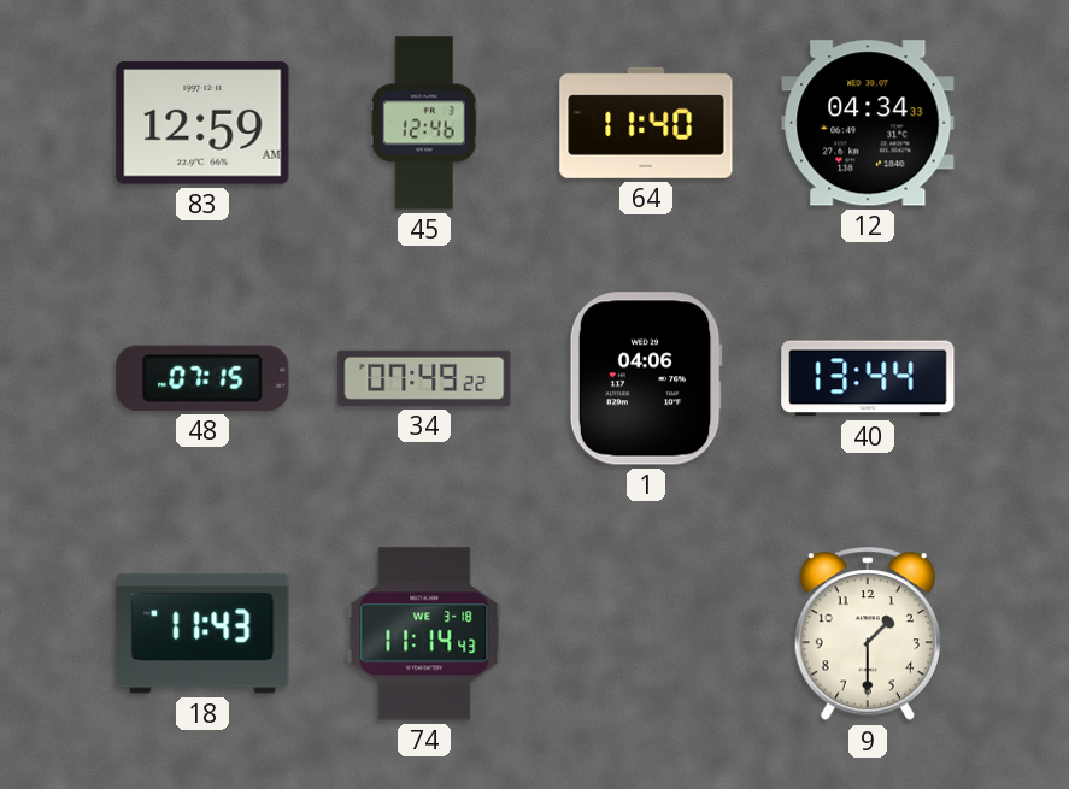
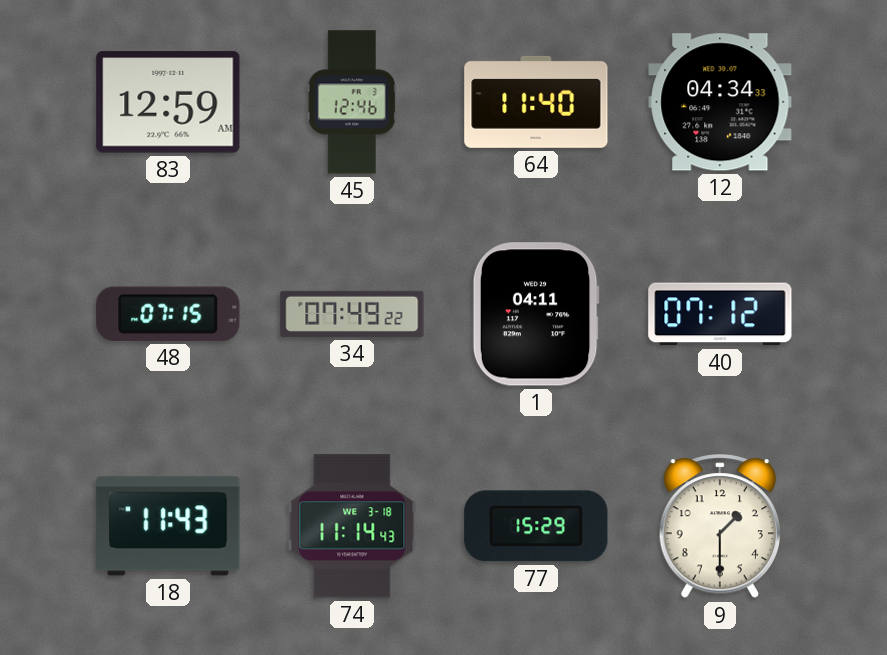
1: 04:06 -> 04:11
40: 13:44 -> 07:12
77: none -> 15:29
